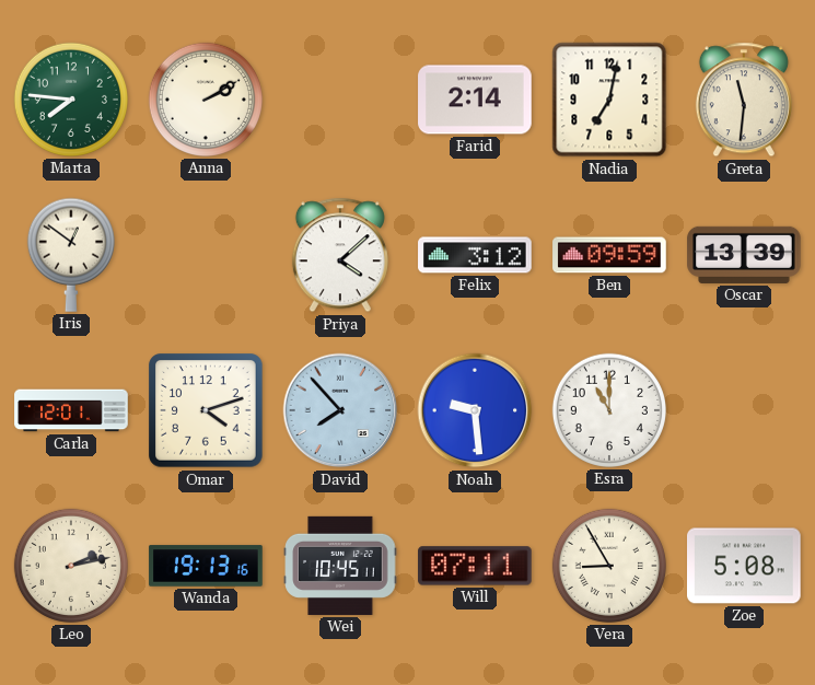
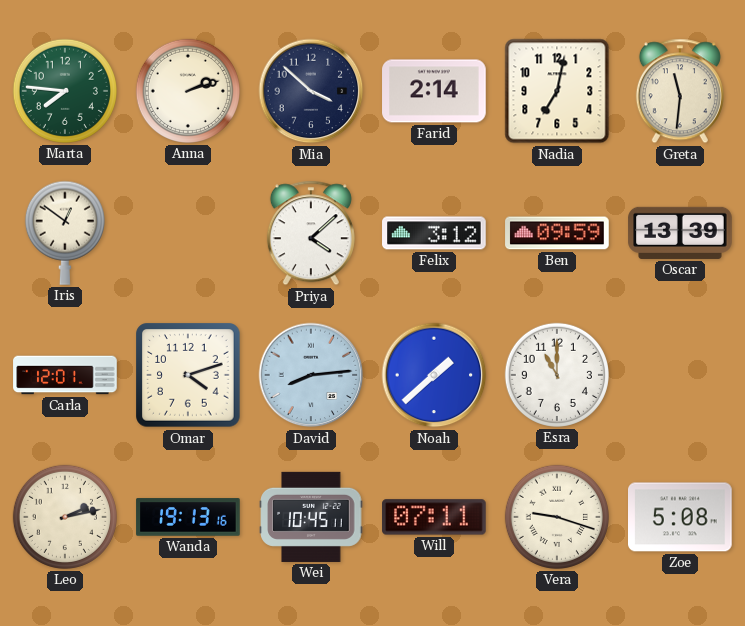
Anna: 2:10 -> 2:12
Mia: none -> 3:52
David: 7:53 -> 8:14
Noah: 9:29 -> 1:38
Vera: 8:55 -> 9:18
